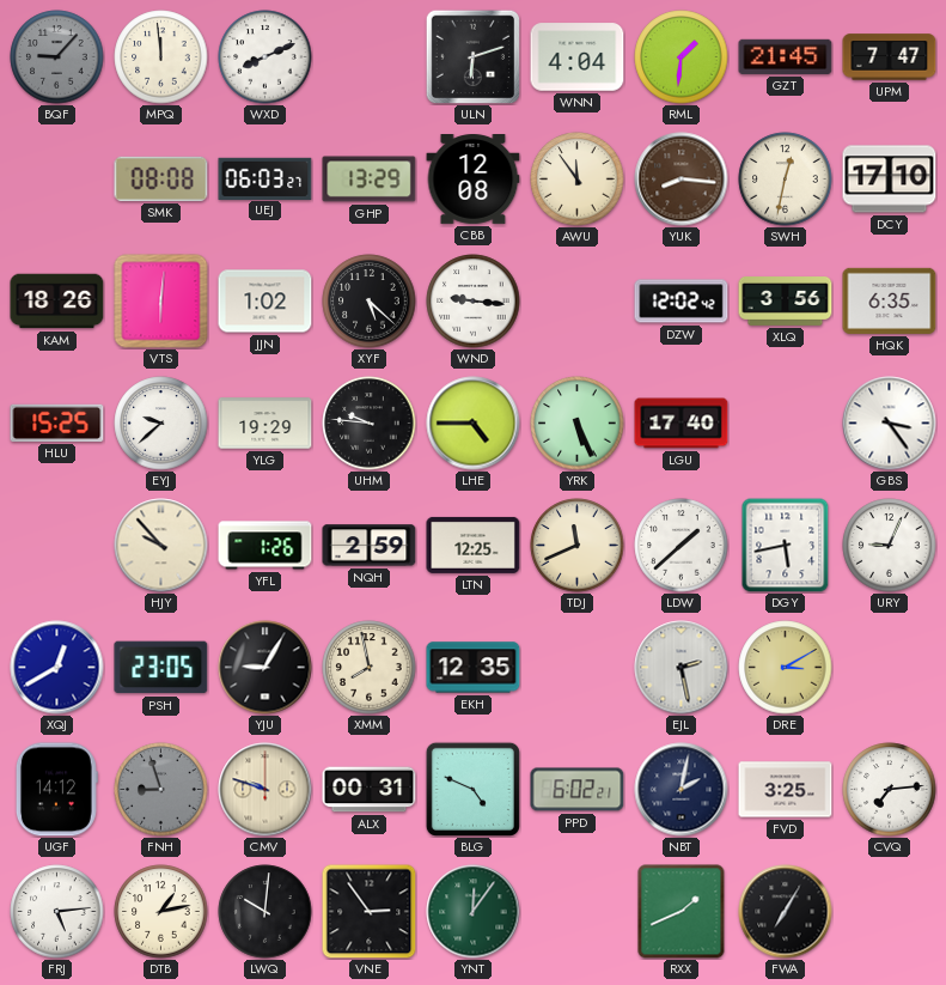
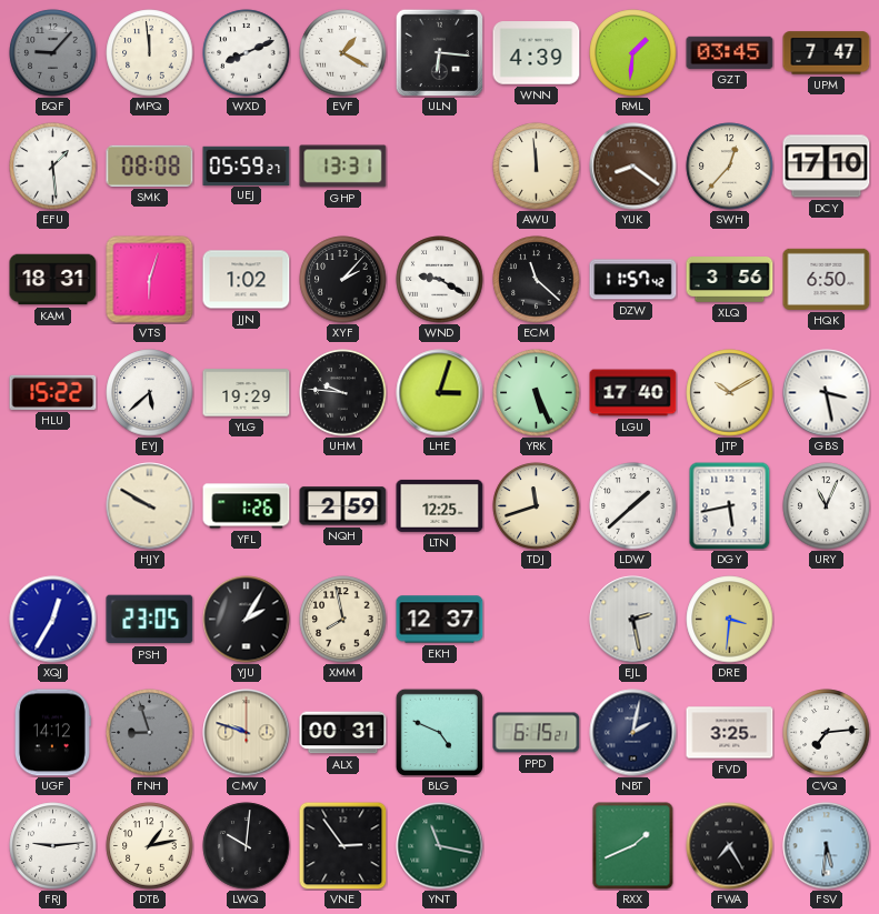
EVF: none -> 1:20
ULN: 6:12 -> 6:16
WNN: 4:04 -> 4:39
GZT: 21:45 -> 03:45
EFU: none -> 1:29
UEJ: 06:03 -> 05:59
GHP: 13:29 -> 13:31
CBB: 12:08 -> none
AWU: 11:54 -> 11:59
YUK: 8:16 -> 8:21
SWH: 12:32 -> 12:37
KAM: 18:26 -> 18:31
VTS: 6:01 -> 6:03
XYF: 5:22 -> 2:07
WND: 9:16 -> 9:20
ECM: none -> 11:22
DZW: 12:02 -> 11:57
HQK: 6:35 -> 6:50
HLU: 15:25 -> 15:22
EYJ: 9:38 -> 5:38
LHE: 4:45 -> 3:03
JTP: none -> 10:10
GBS: 3:24 -> 3:28
HJY: 9:53 -> 9:50
TDJ: 11:41 -> 11:42
URY: 9:04 -> 11:04
XQJ: 12:40 -> 12:35
YJU: 9:05 -> 2:05
EKH: 12:35 -> 12:37
DRE: 3:10 -> 3:31
PPD: 6:02 -> 6:15
FRJ: 5:14 -> 9:14
YNT: 12:06 -> 11:17
FWA: 7:05 -> 7:25
FSV: none -> 5:31
